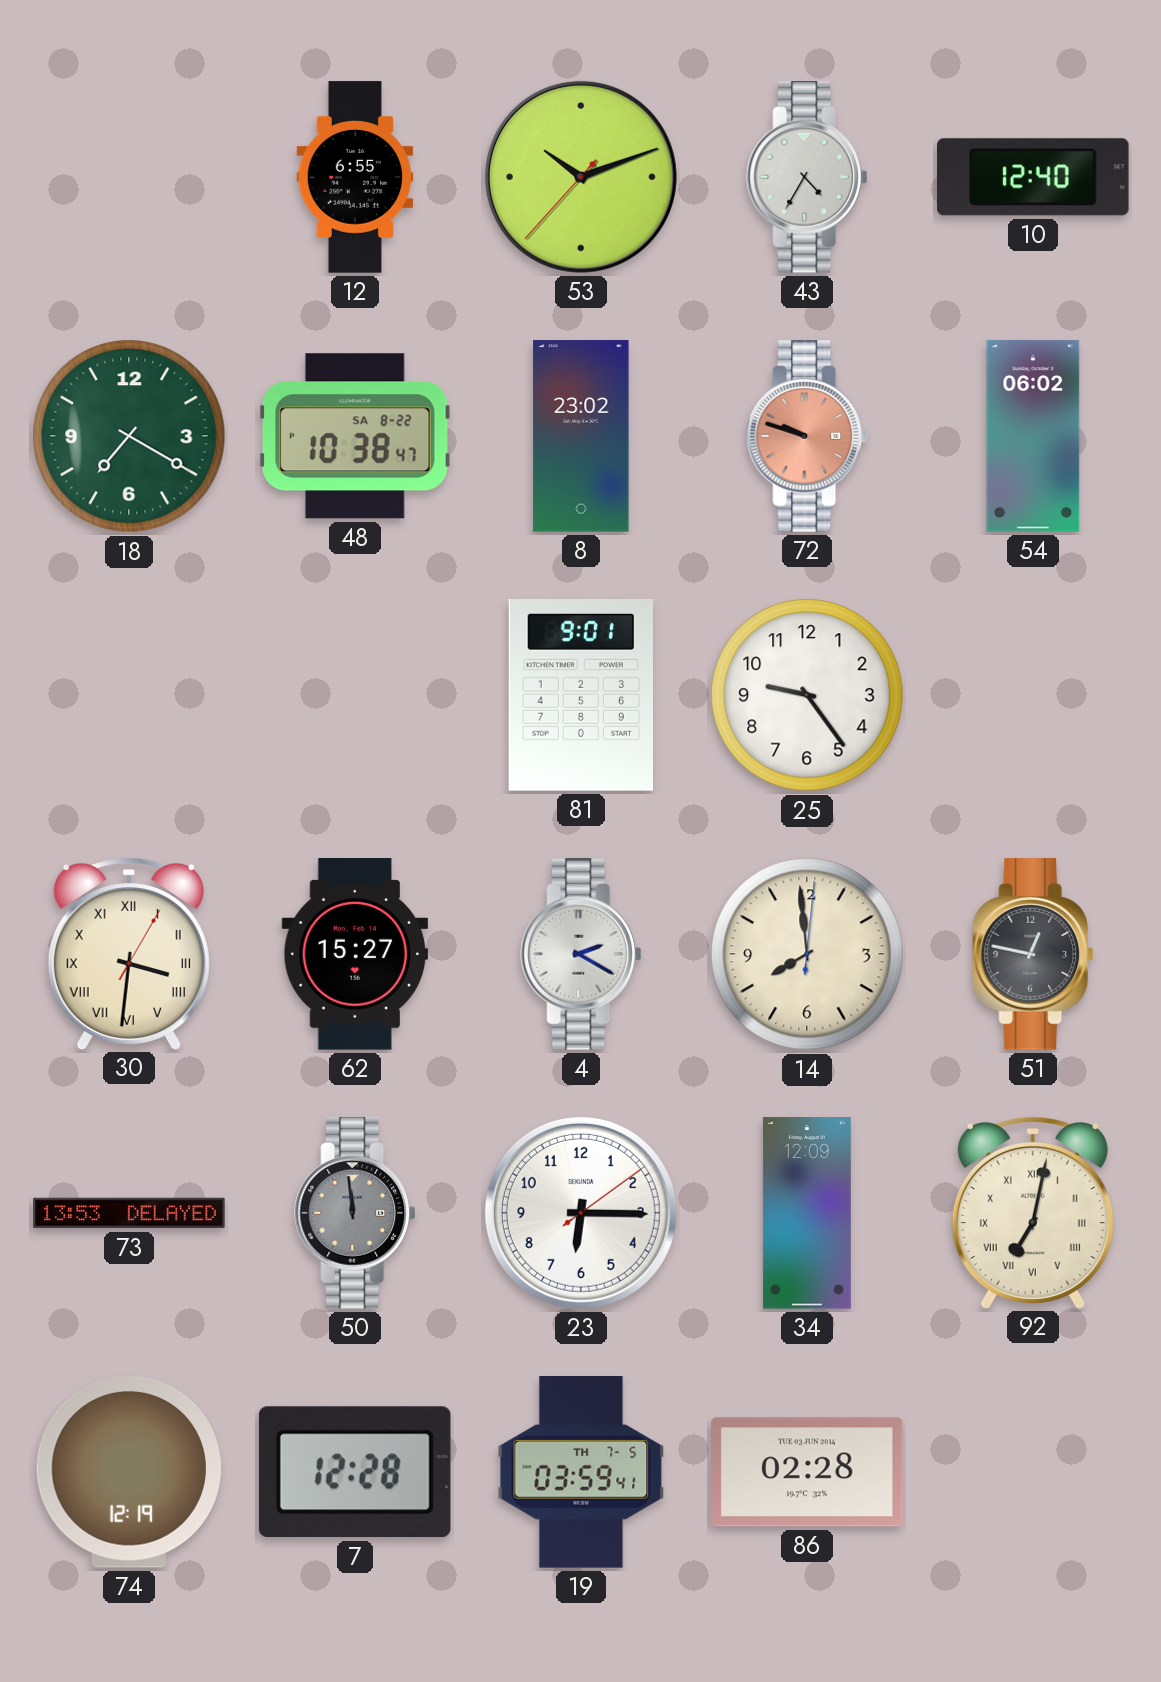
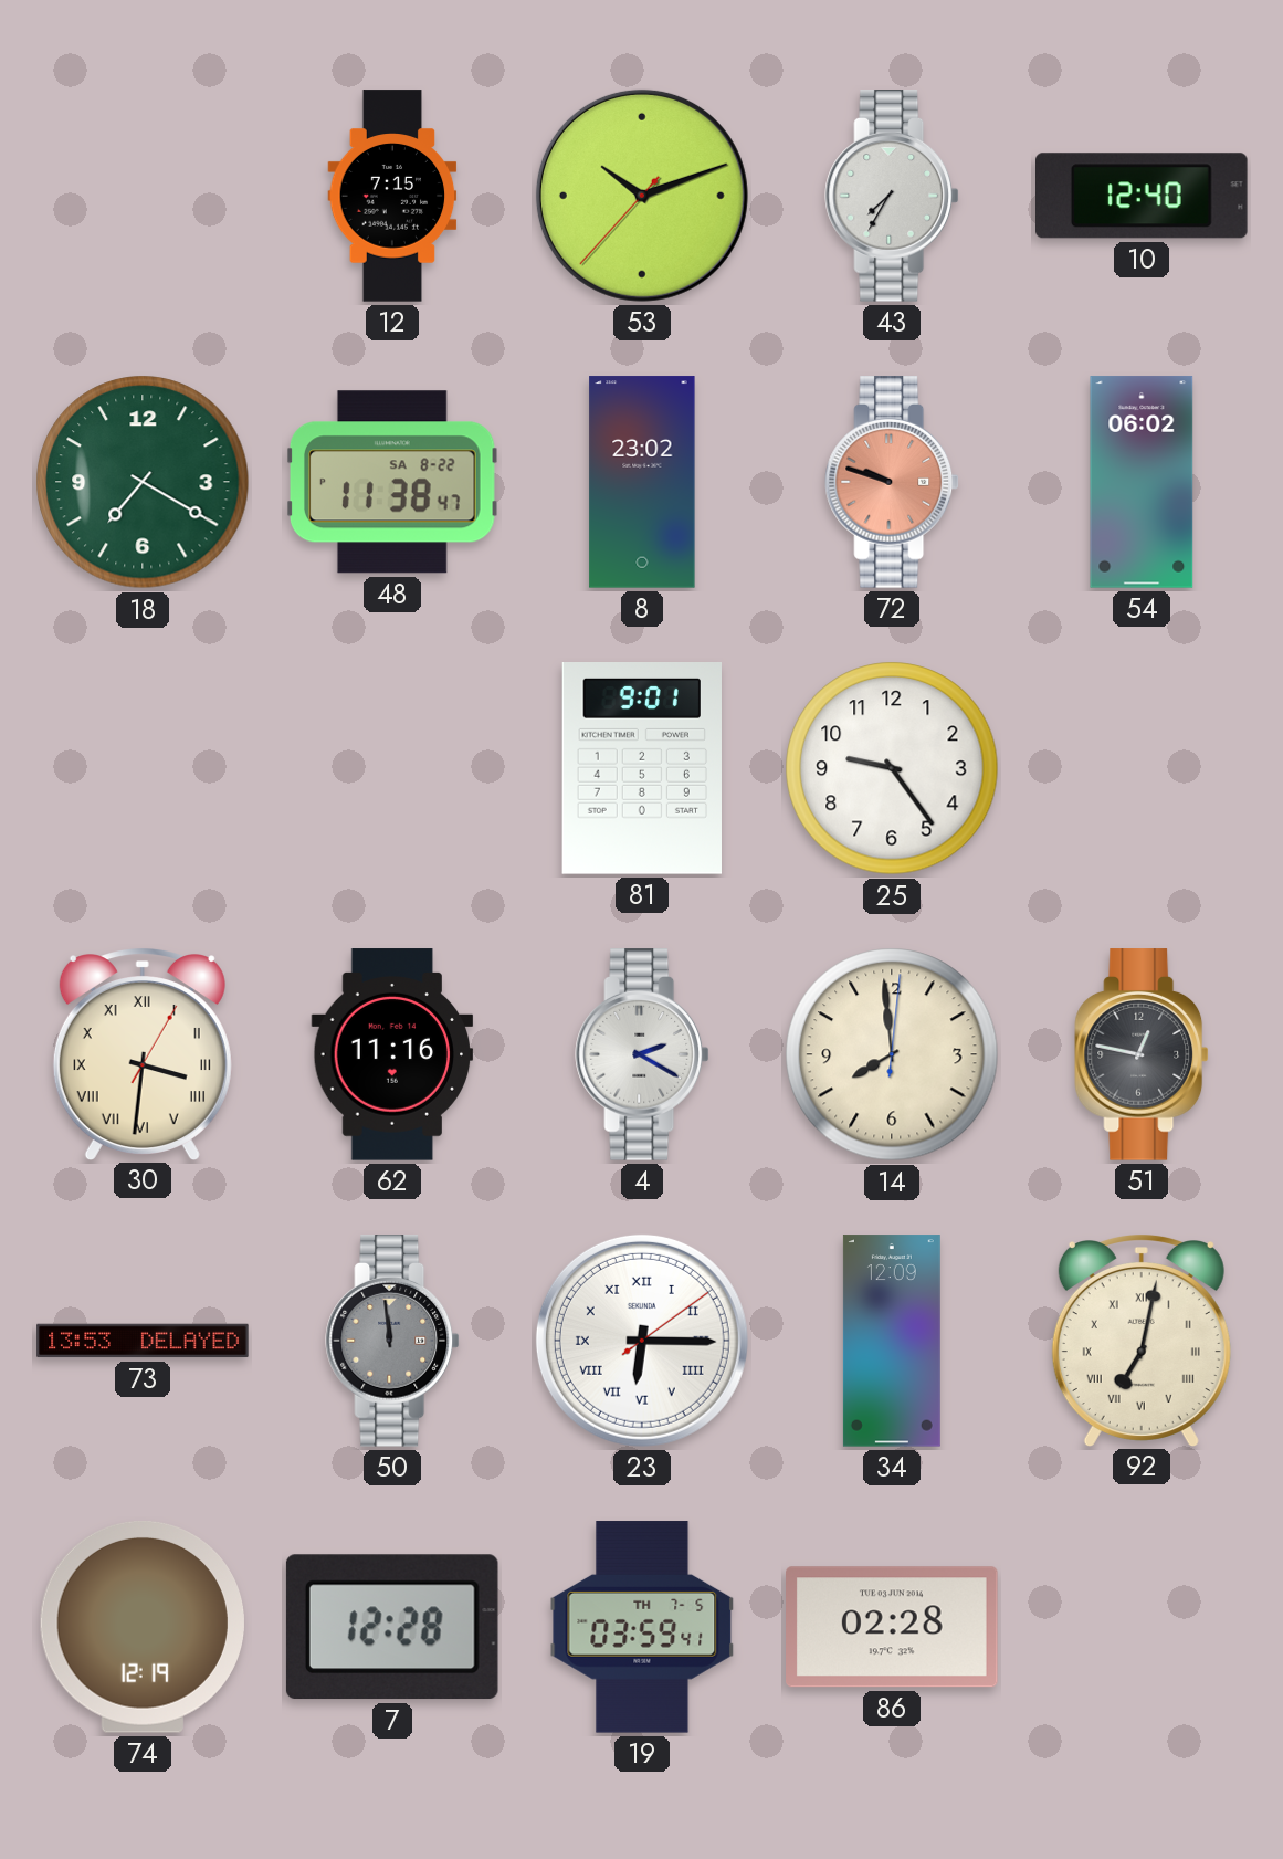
12: 6:55 -> 7:15
43: 4:35 -> 7:35
48: 10:38 -> 11:38
62: 15:27 -> 11:16
23 numerals: Arabic -> Roman
